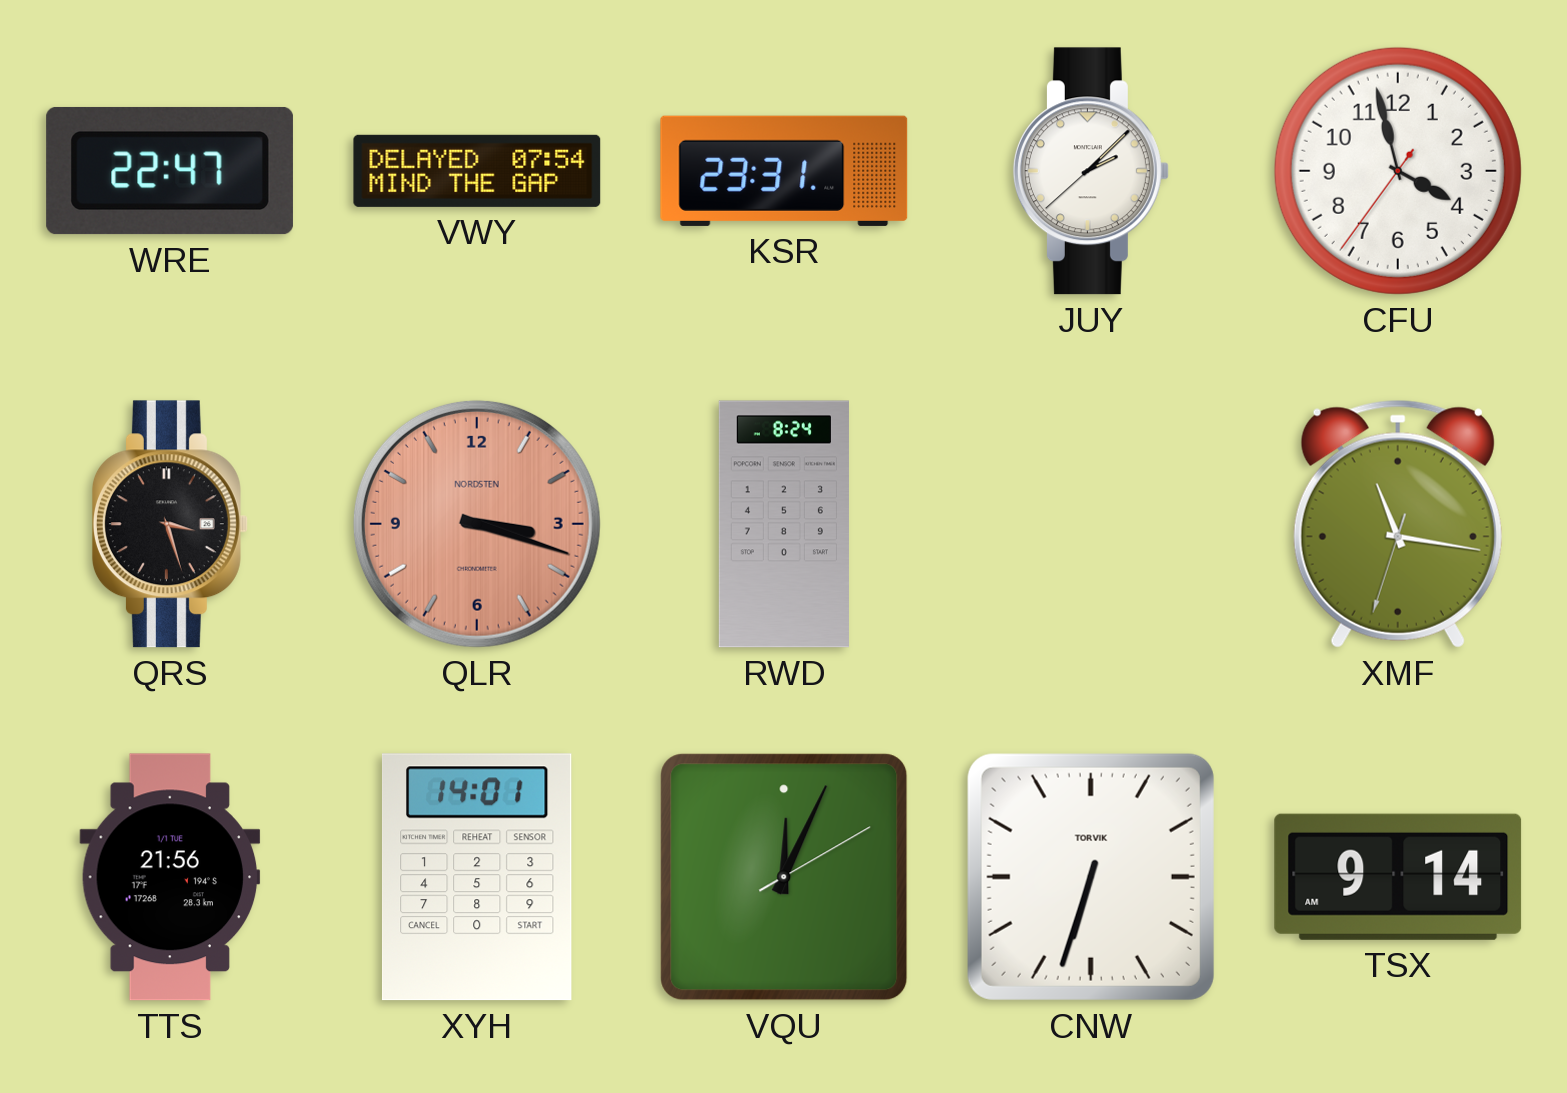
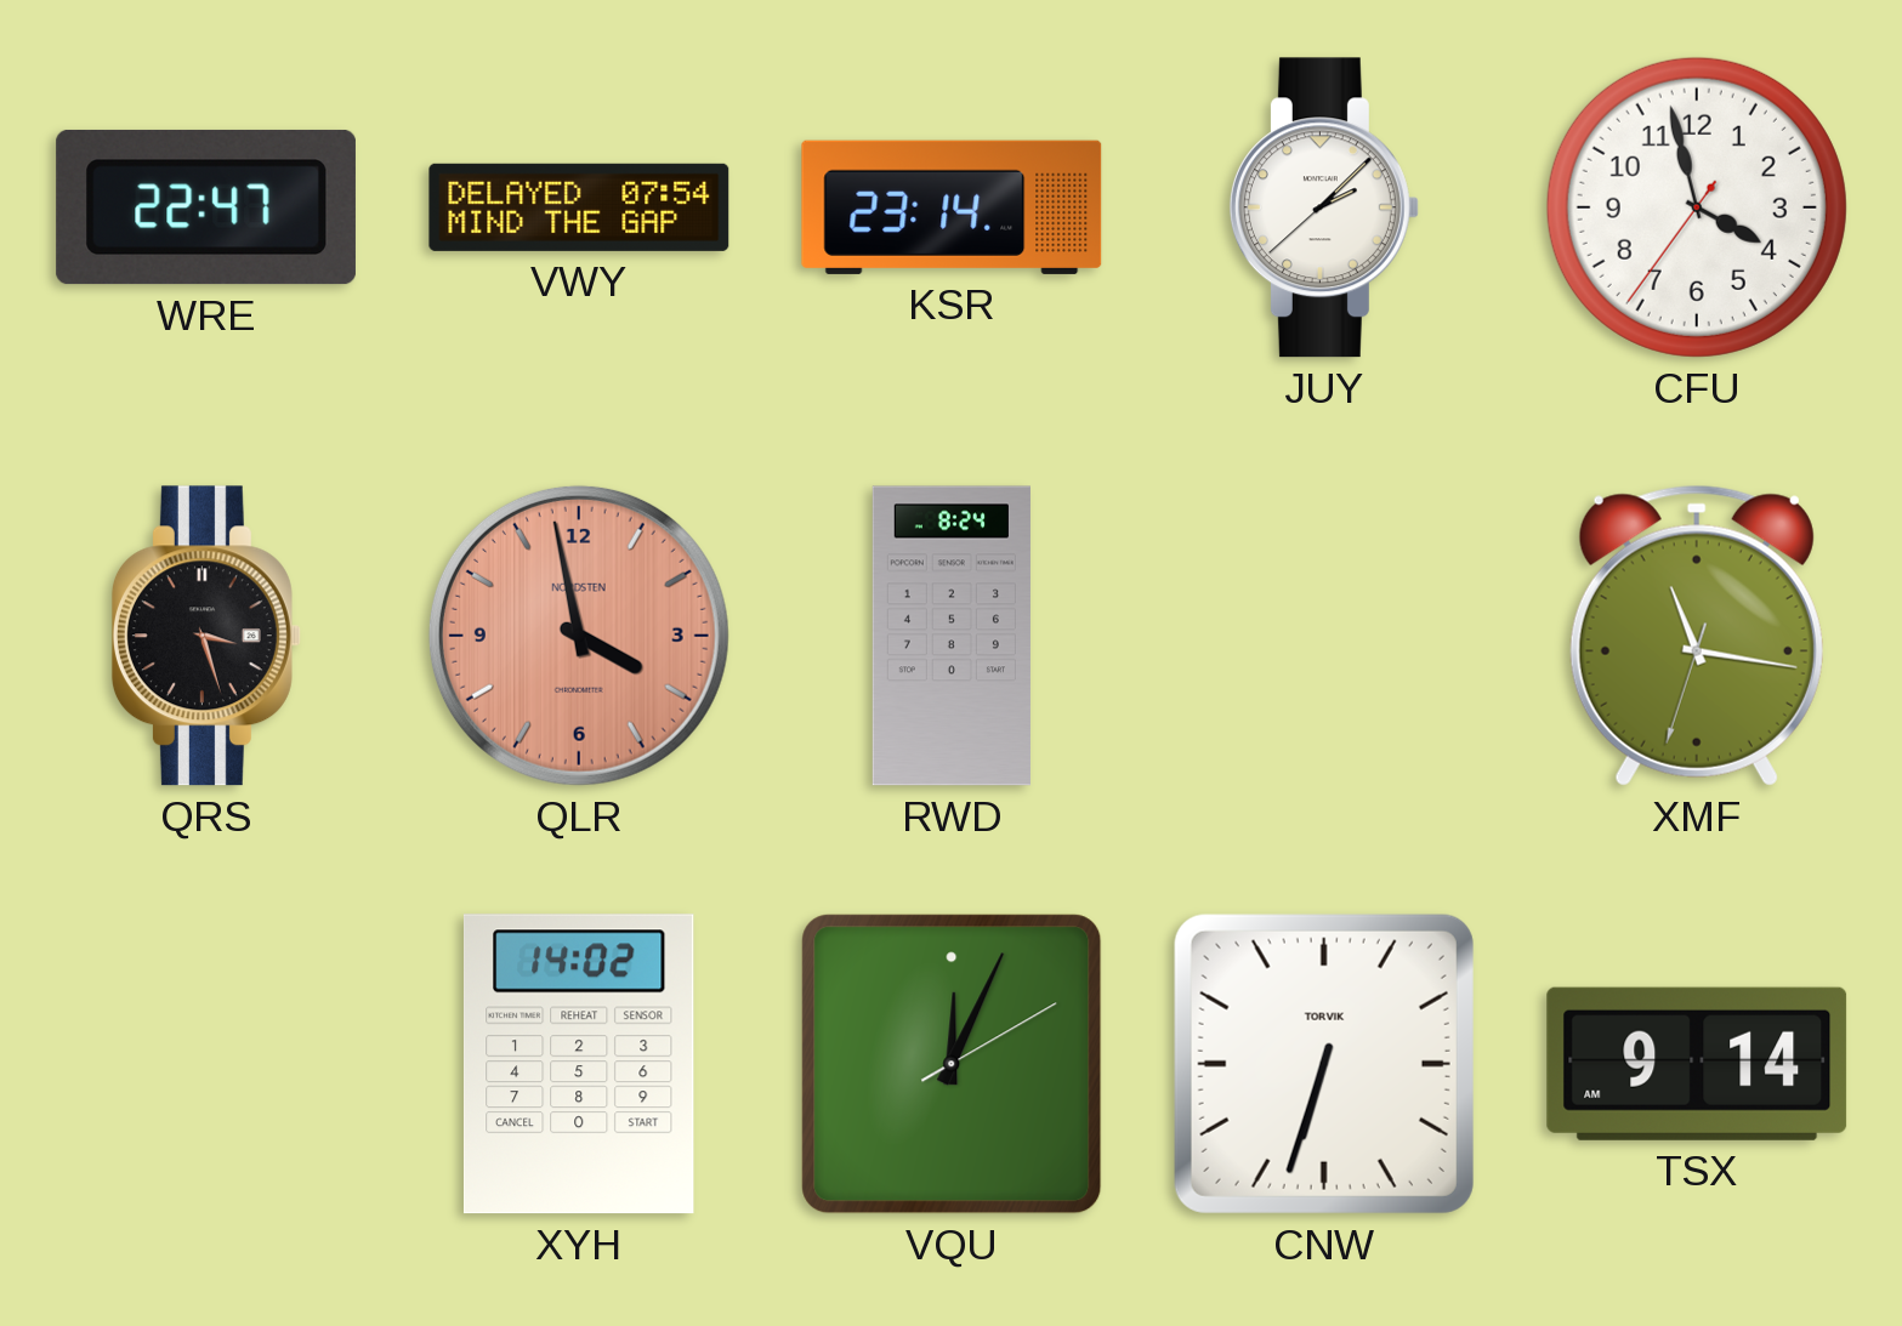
KSR: 23:31 -> 23:14
QLR: 3:18 -> 3:58
TTS: 21:56 -> none
XYH: 14:01 -> 14:02
